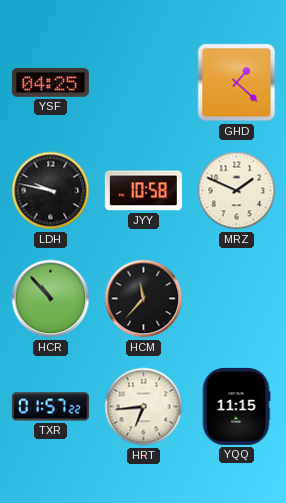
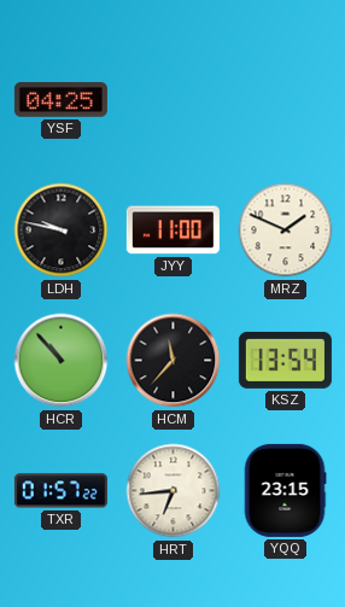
GHD: 1:22 -> none
JYY: 10:58 -> 11:00
KSZ: none -> 13:54
YQQ: 11:15 -> 23:15
